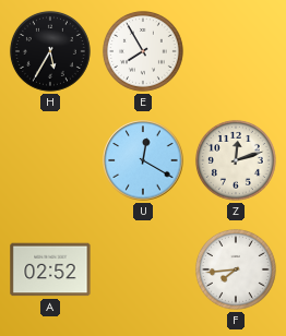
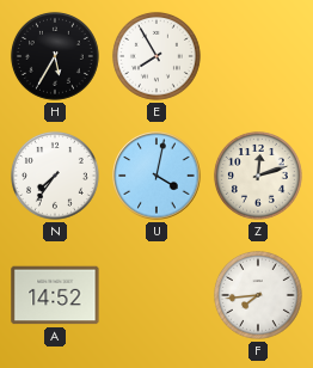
N: none -> 7:36
U: 12:20 -> 4:02
A: 02:52 -> 14:52
